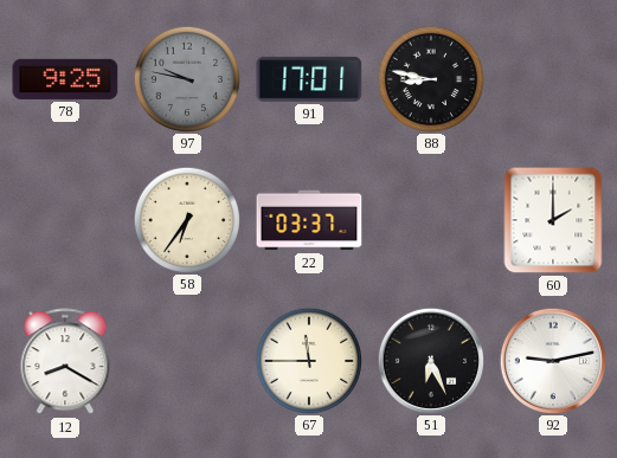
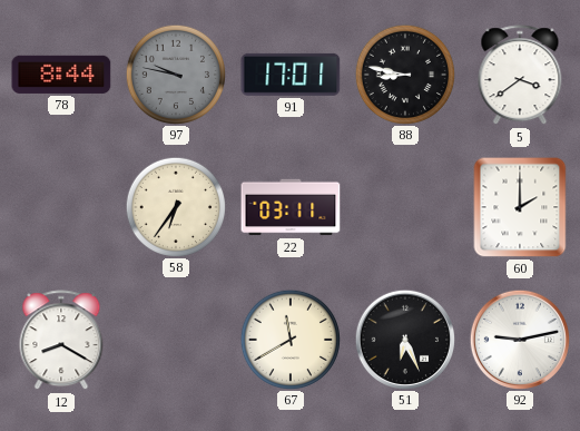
78: 9:25 -> 8:44
5: none -> 3:39
22: 03:37 -> 03:11
67: 11:45 -> 11:40
